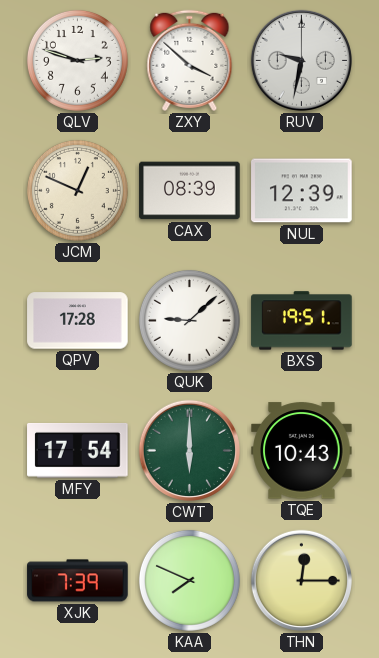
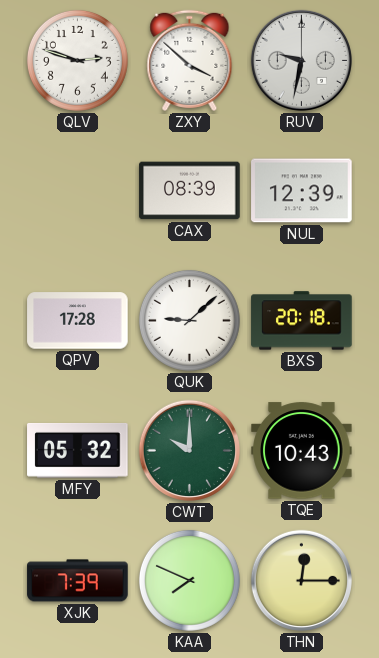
JCM: 12:49 -> none
BXS: 19:51 -> 20:18
MFY: 17:54 -> 05:32
CWT: 6:00 -> 10:00
